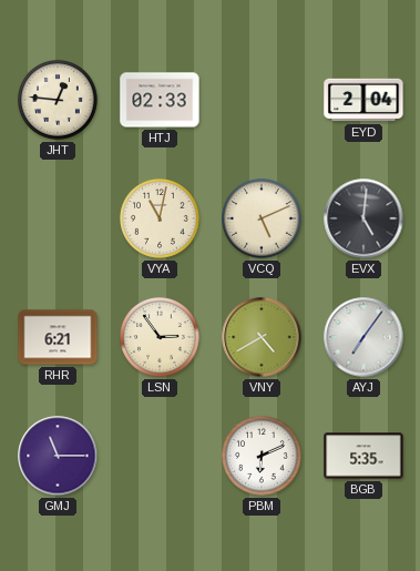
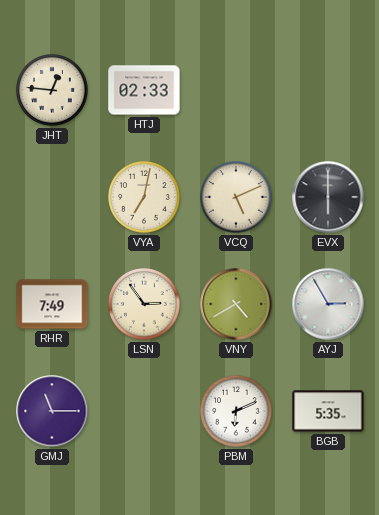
EYD: 2:04 -> none
VYA: 11:02 -> 7:02
EVX: 5:01 -> 6:00
RHR: 6:21 -> 7:49
AYJ: 7:06 -> 2:55
